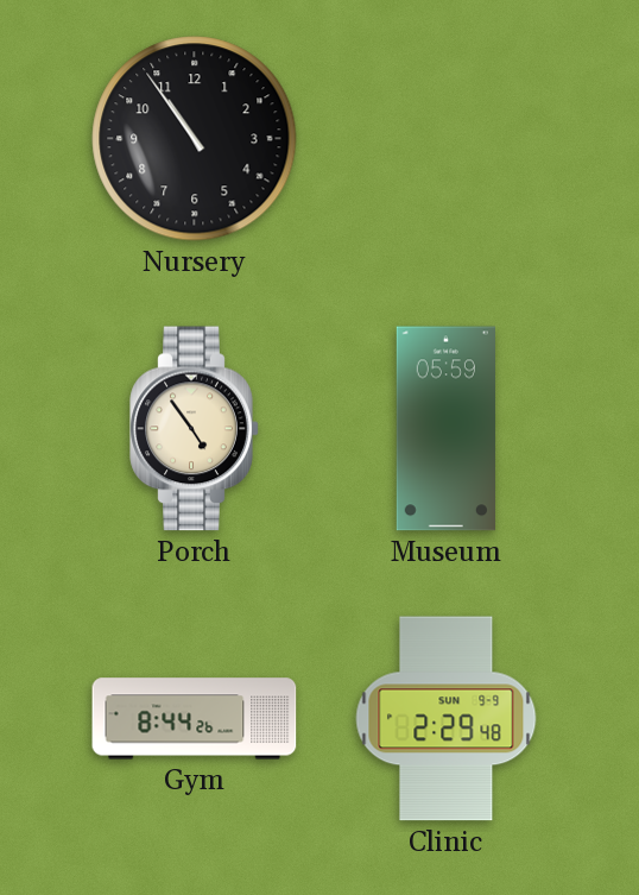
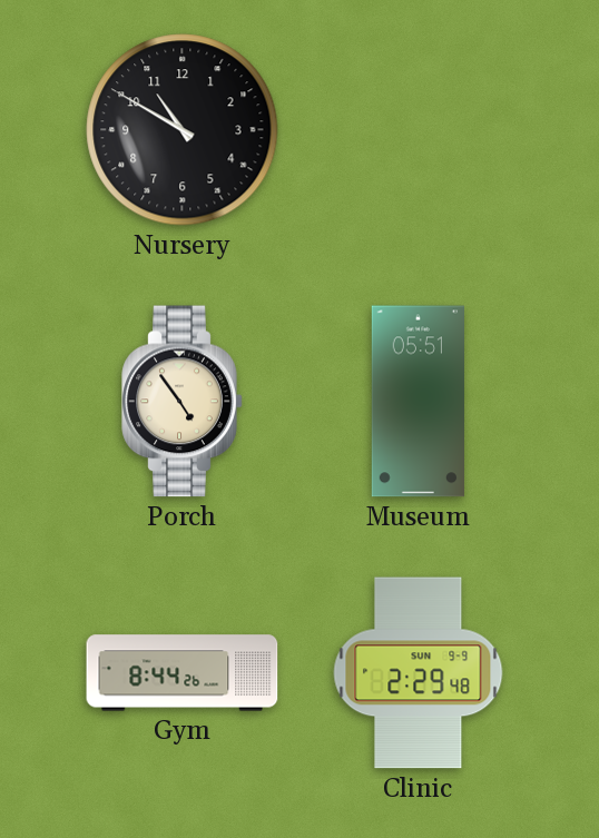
Nursery: 10:54 -> 10:50
Museum: 05:59 -> 05:51
